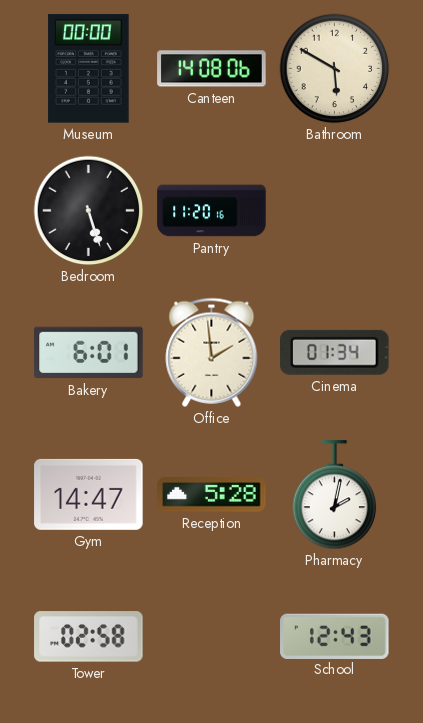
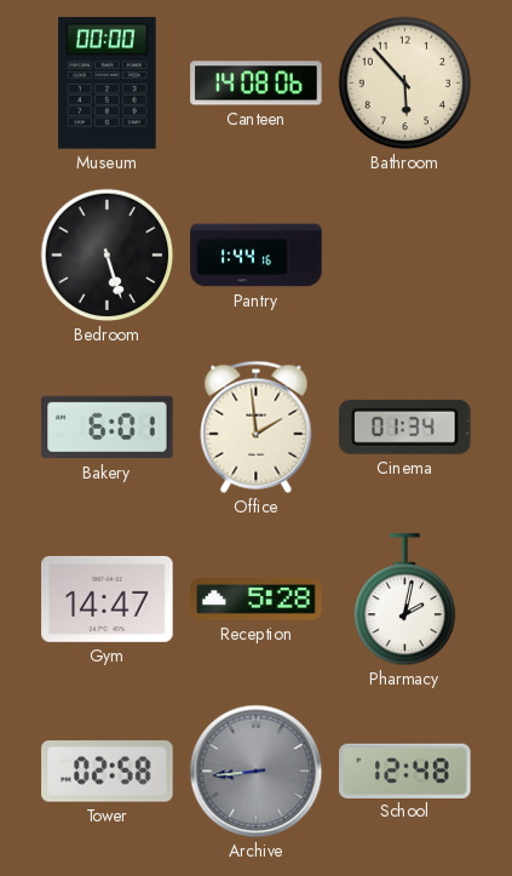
Bathroom: 5:50 -> 5:53
Pantry: 11:20 -> 1:44
Archive: none -> 8:44
School: 12:43 -> 12:48
